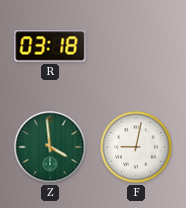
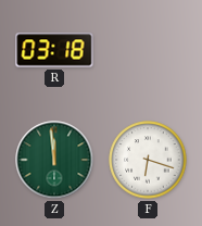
Z: 3:59 -> 11:59
F: 9:02 -> 6:18
